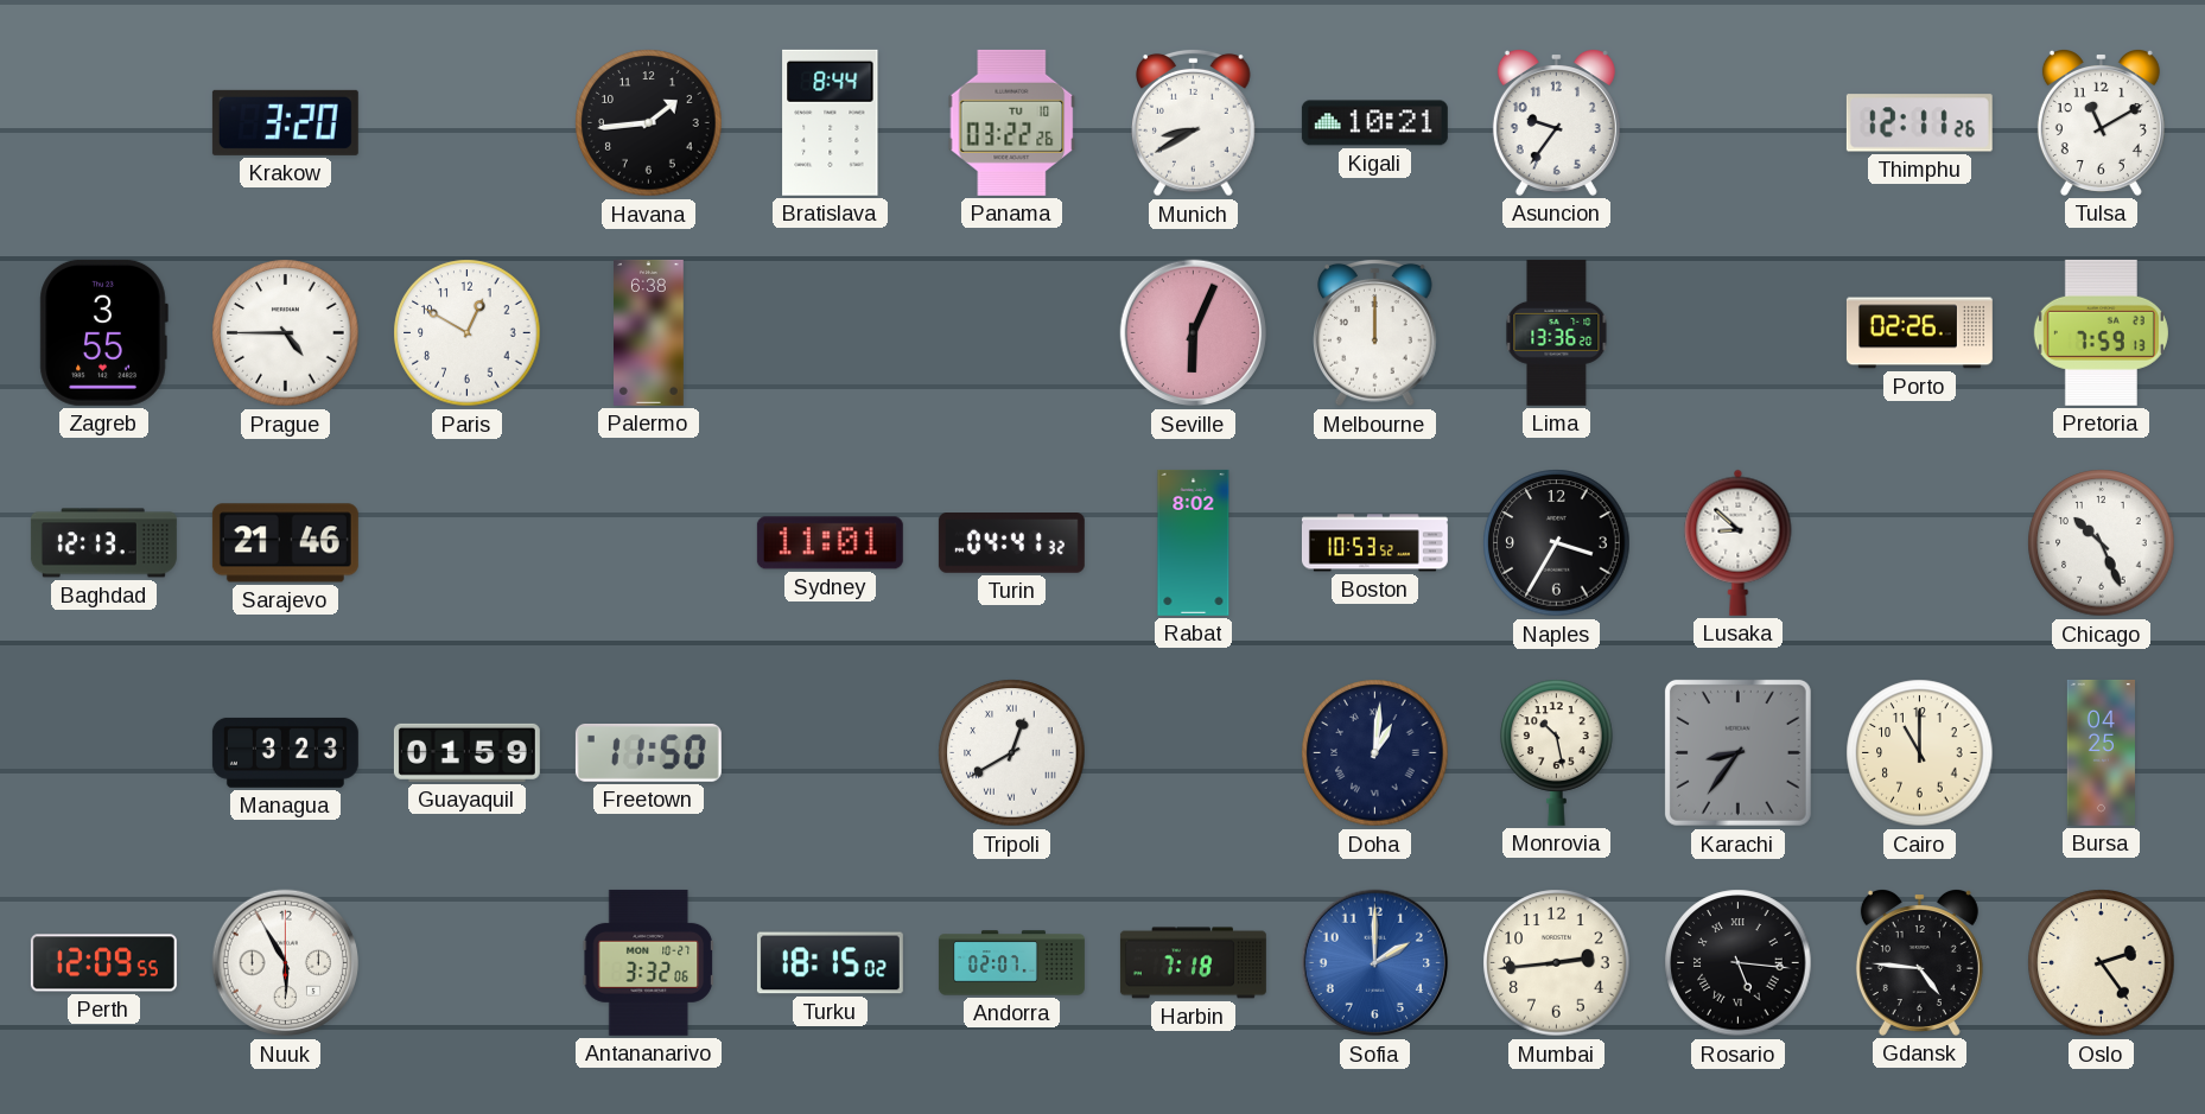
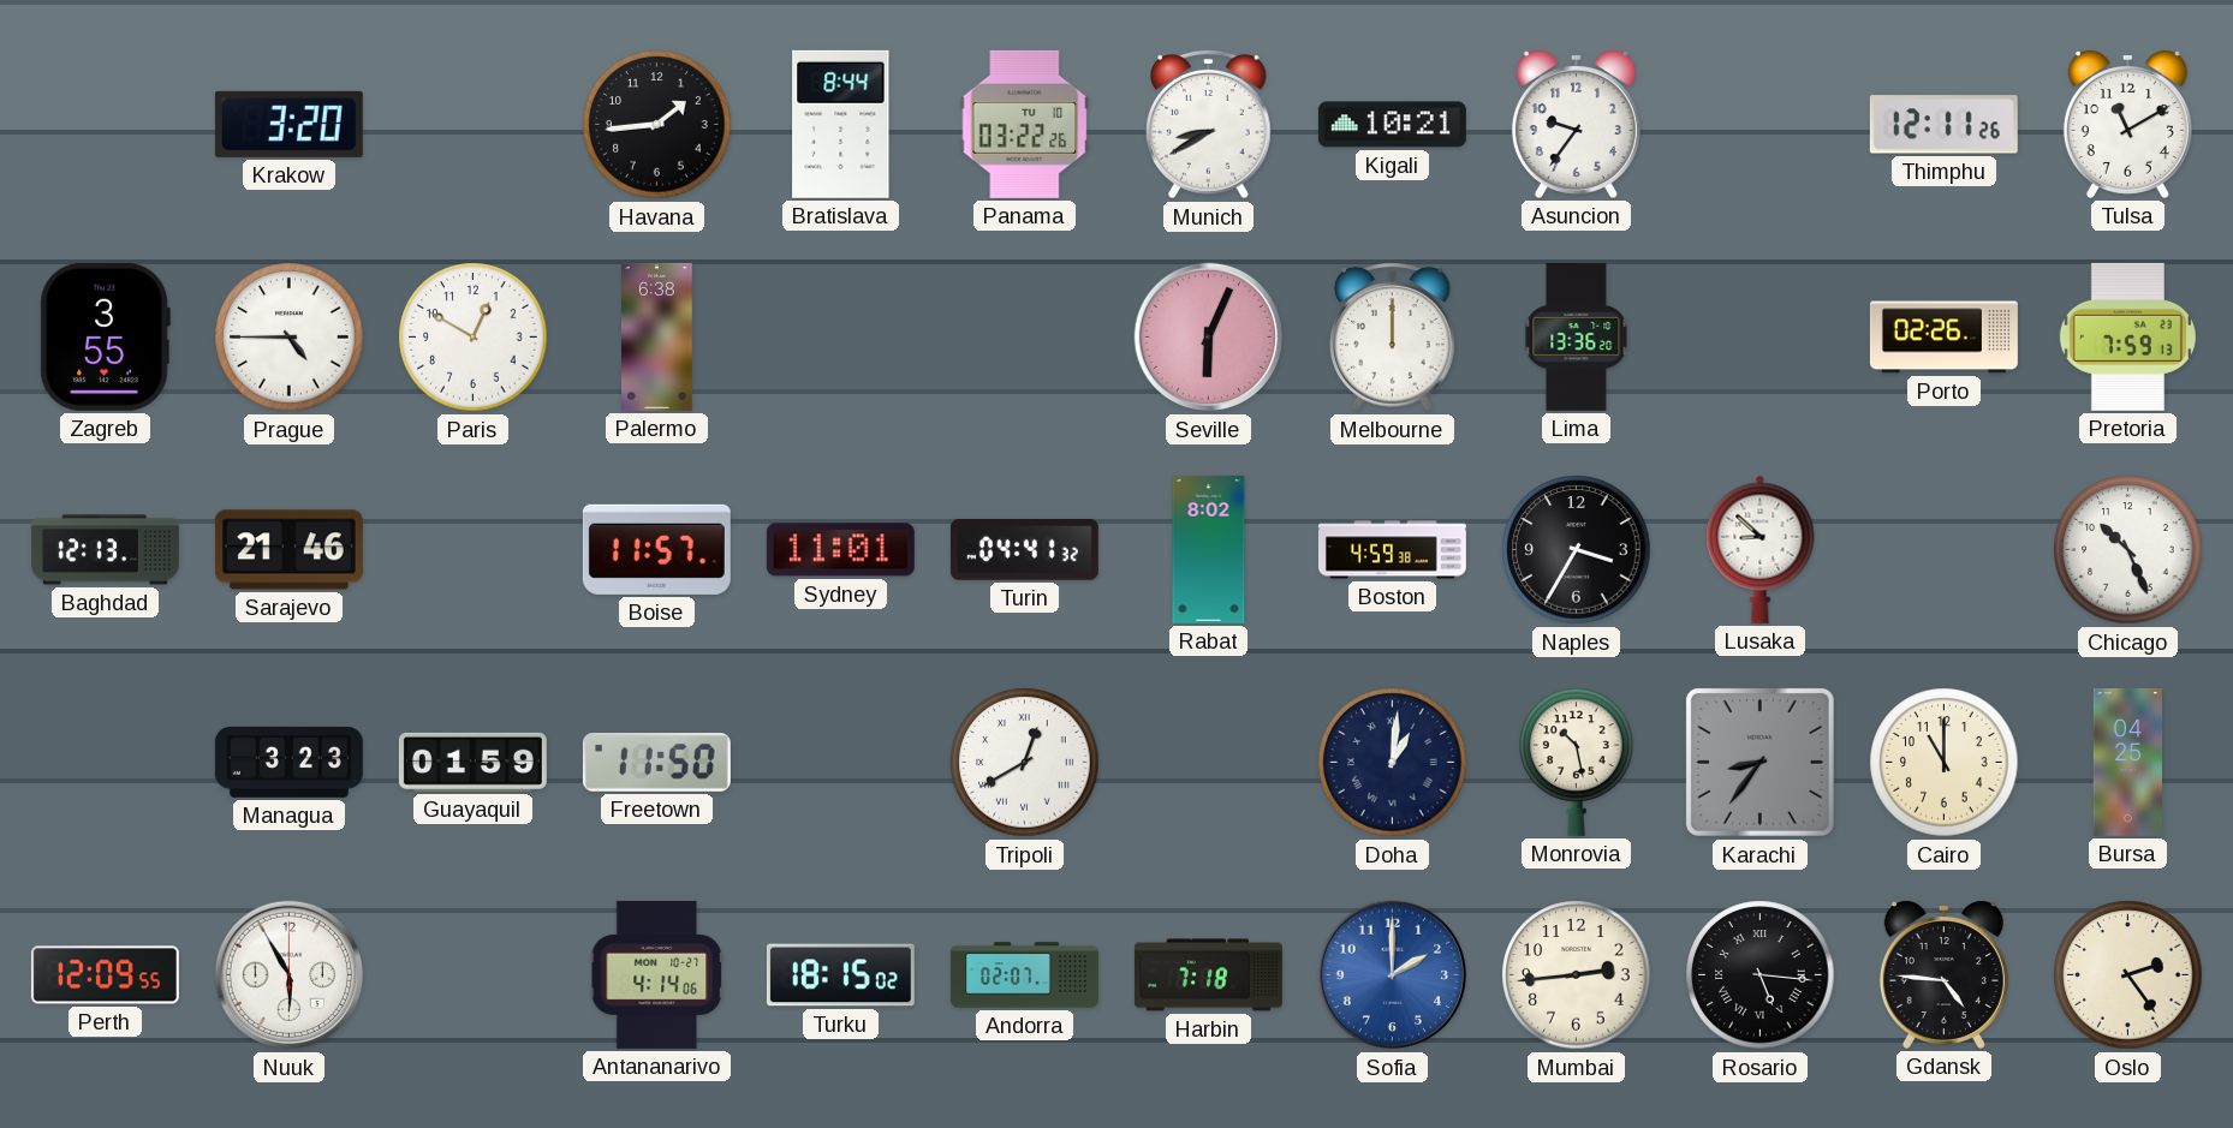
Boise: none -> 11:57
Boston: 10:53 -> 4:59
Antananarivo: 3:32 -> 4:14
